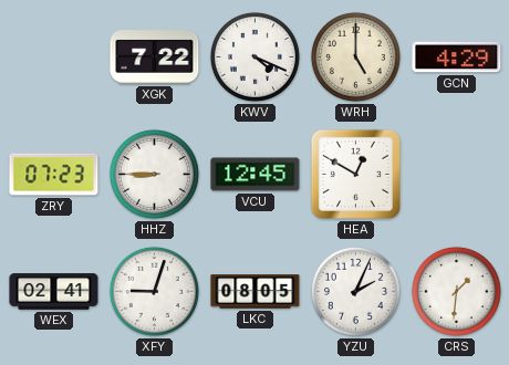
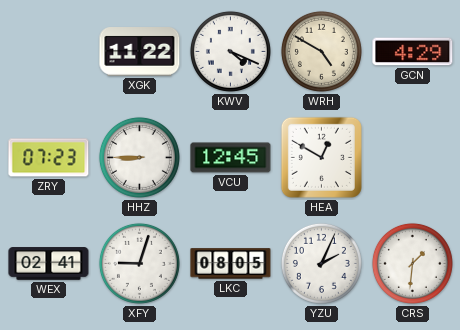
XGK: 7:22 -> 11:22
WRH: 5:00 -> 4:50
